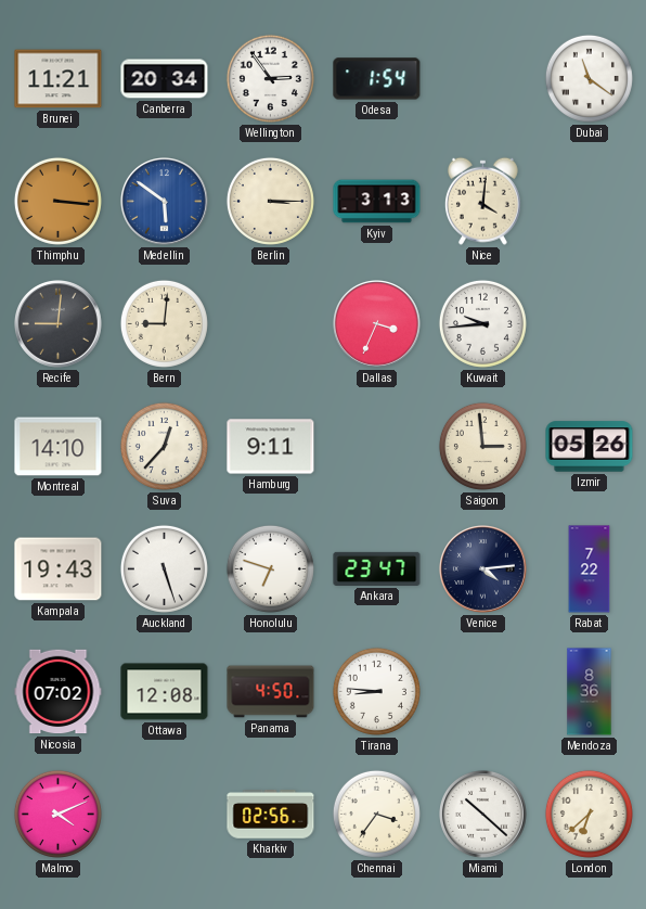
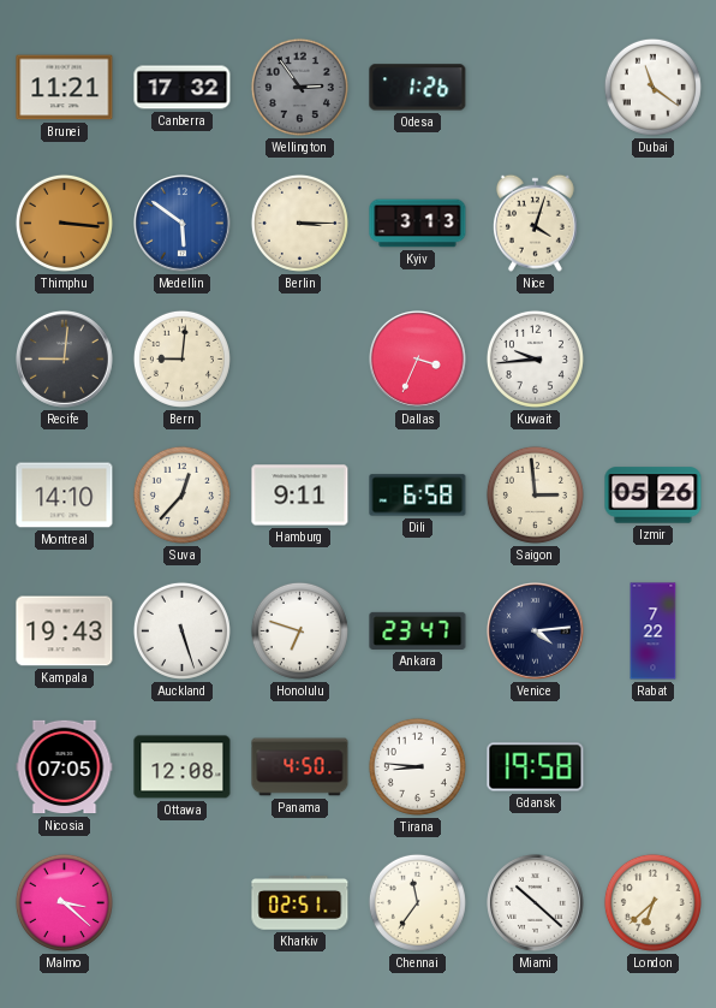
Canberra: 20:34 -> 17:32
Wellington dial: white -> grey
Odesa: 1:54 -> 1:26
Nice: 4:01 -> 4:03
Dili: none -> 6:58
Nicosia: 07:02 -> 07:05
Gdansk: none -> 19:58
Mendoza: 8:36 -> none
Malmo: 4:11 -> 3:22
Kharkiv: 02:56 -> 02:51
Chennai: 3:36 -> 11:36
